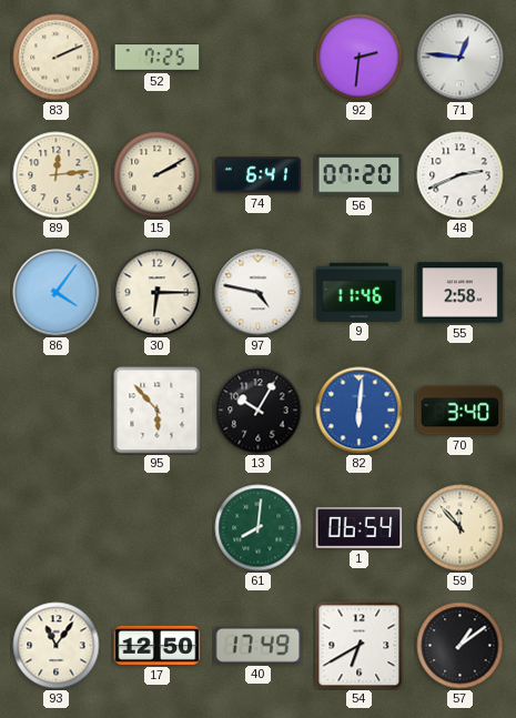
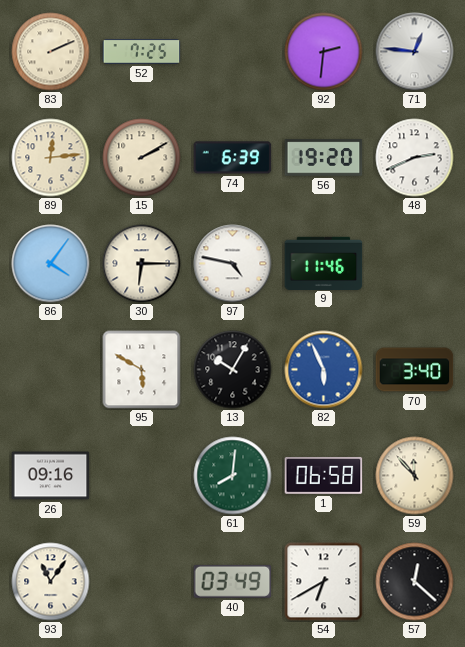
74: 6:41 -> 6:39
56: 07:20 -> 19:20
55: 2:58 -> none
95: 5:53 -> 5:50
82: 6:01 -> 5:56
26: none -> 09:16
1: 06:54 -> 06:58
17: 12:50 -> none
40: 17:49 -> 03:49
57: 1:09 -> 12:22
